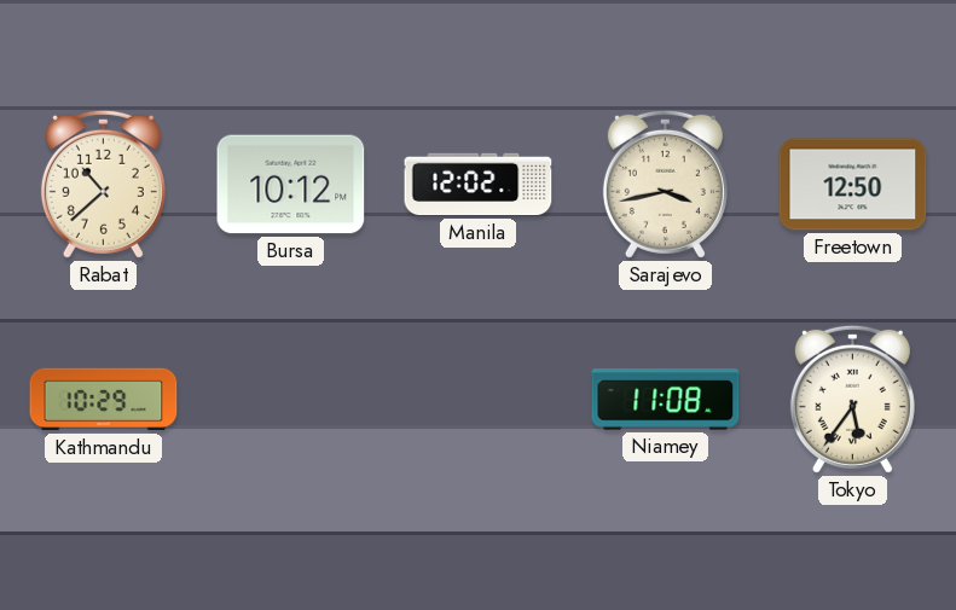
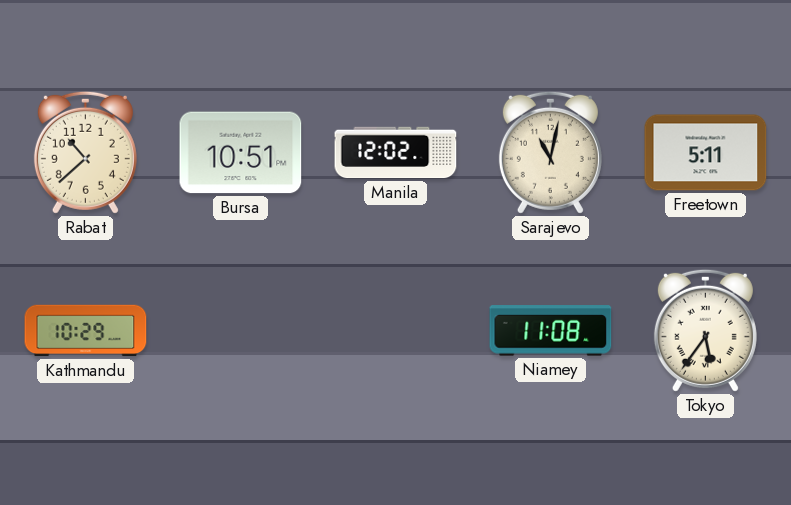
Bursa: 10:12 -> 10:51
Sarajevo: 3:43 -> 11:02
Freetown: 12:50 -> 5:11
